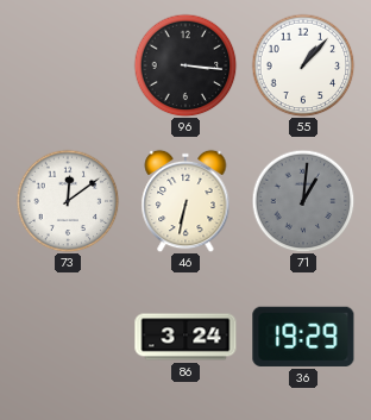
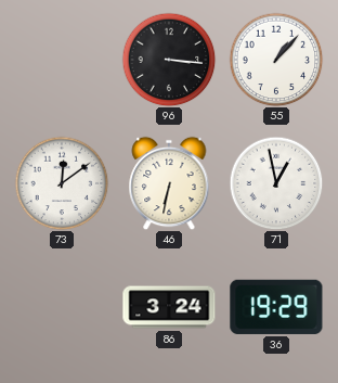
71: 1:01 -> 12:58
71 dial: grey -> white
